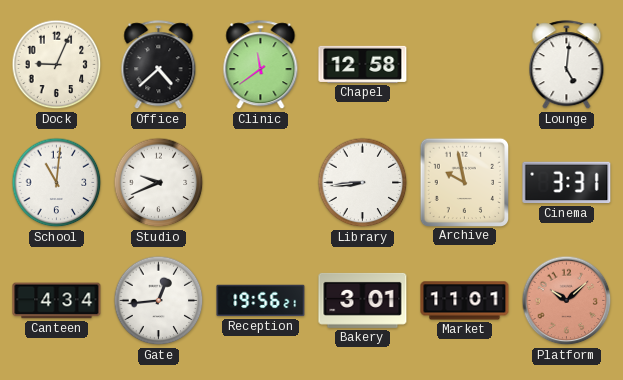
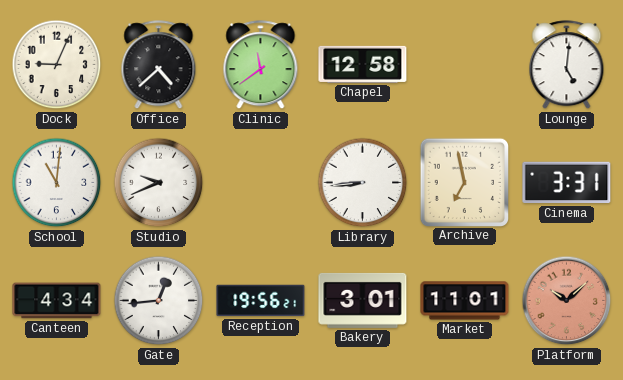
Archive: 9:58 -> 6:58
